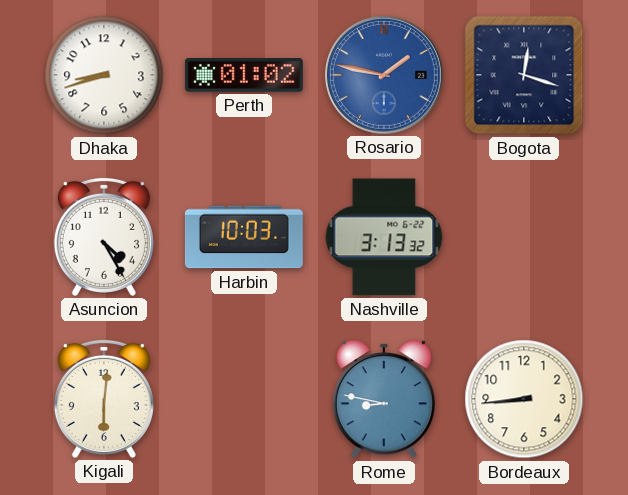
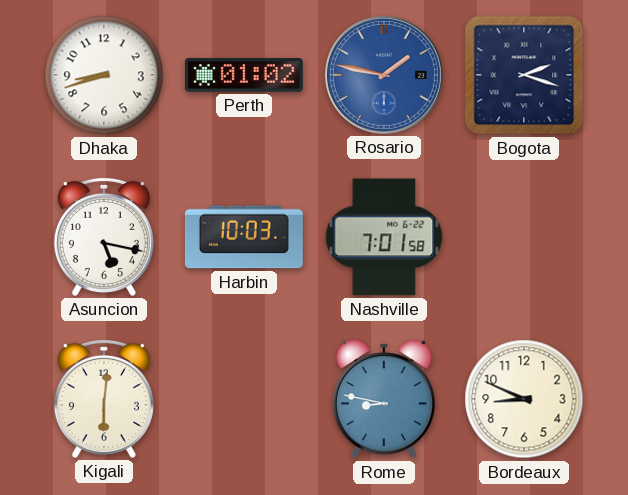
Bogota: 12:18 -> 2:18
Asuncion: 4:25 -> 5:17
Nashville: 3:13 -> 7:01
Bordeaux: 8:44 -> 8:49
